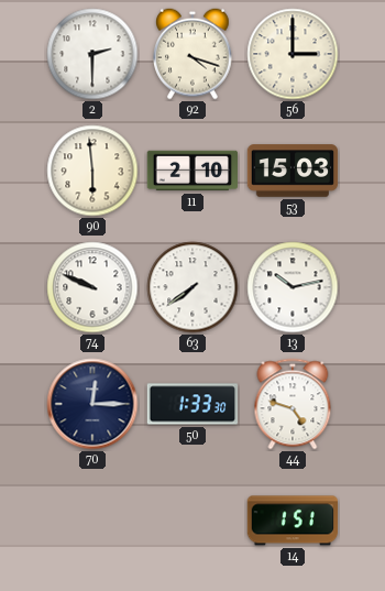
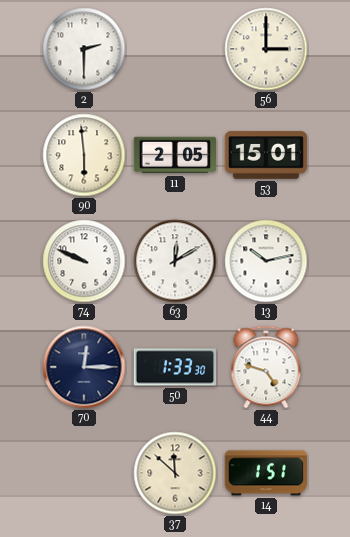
92: 4:18 -> none
11: 2:10 -> 2:05
53: 15:03 -> 15:01
63: 7:39 -> 12:10
37: none -> 11:52
